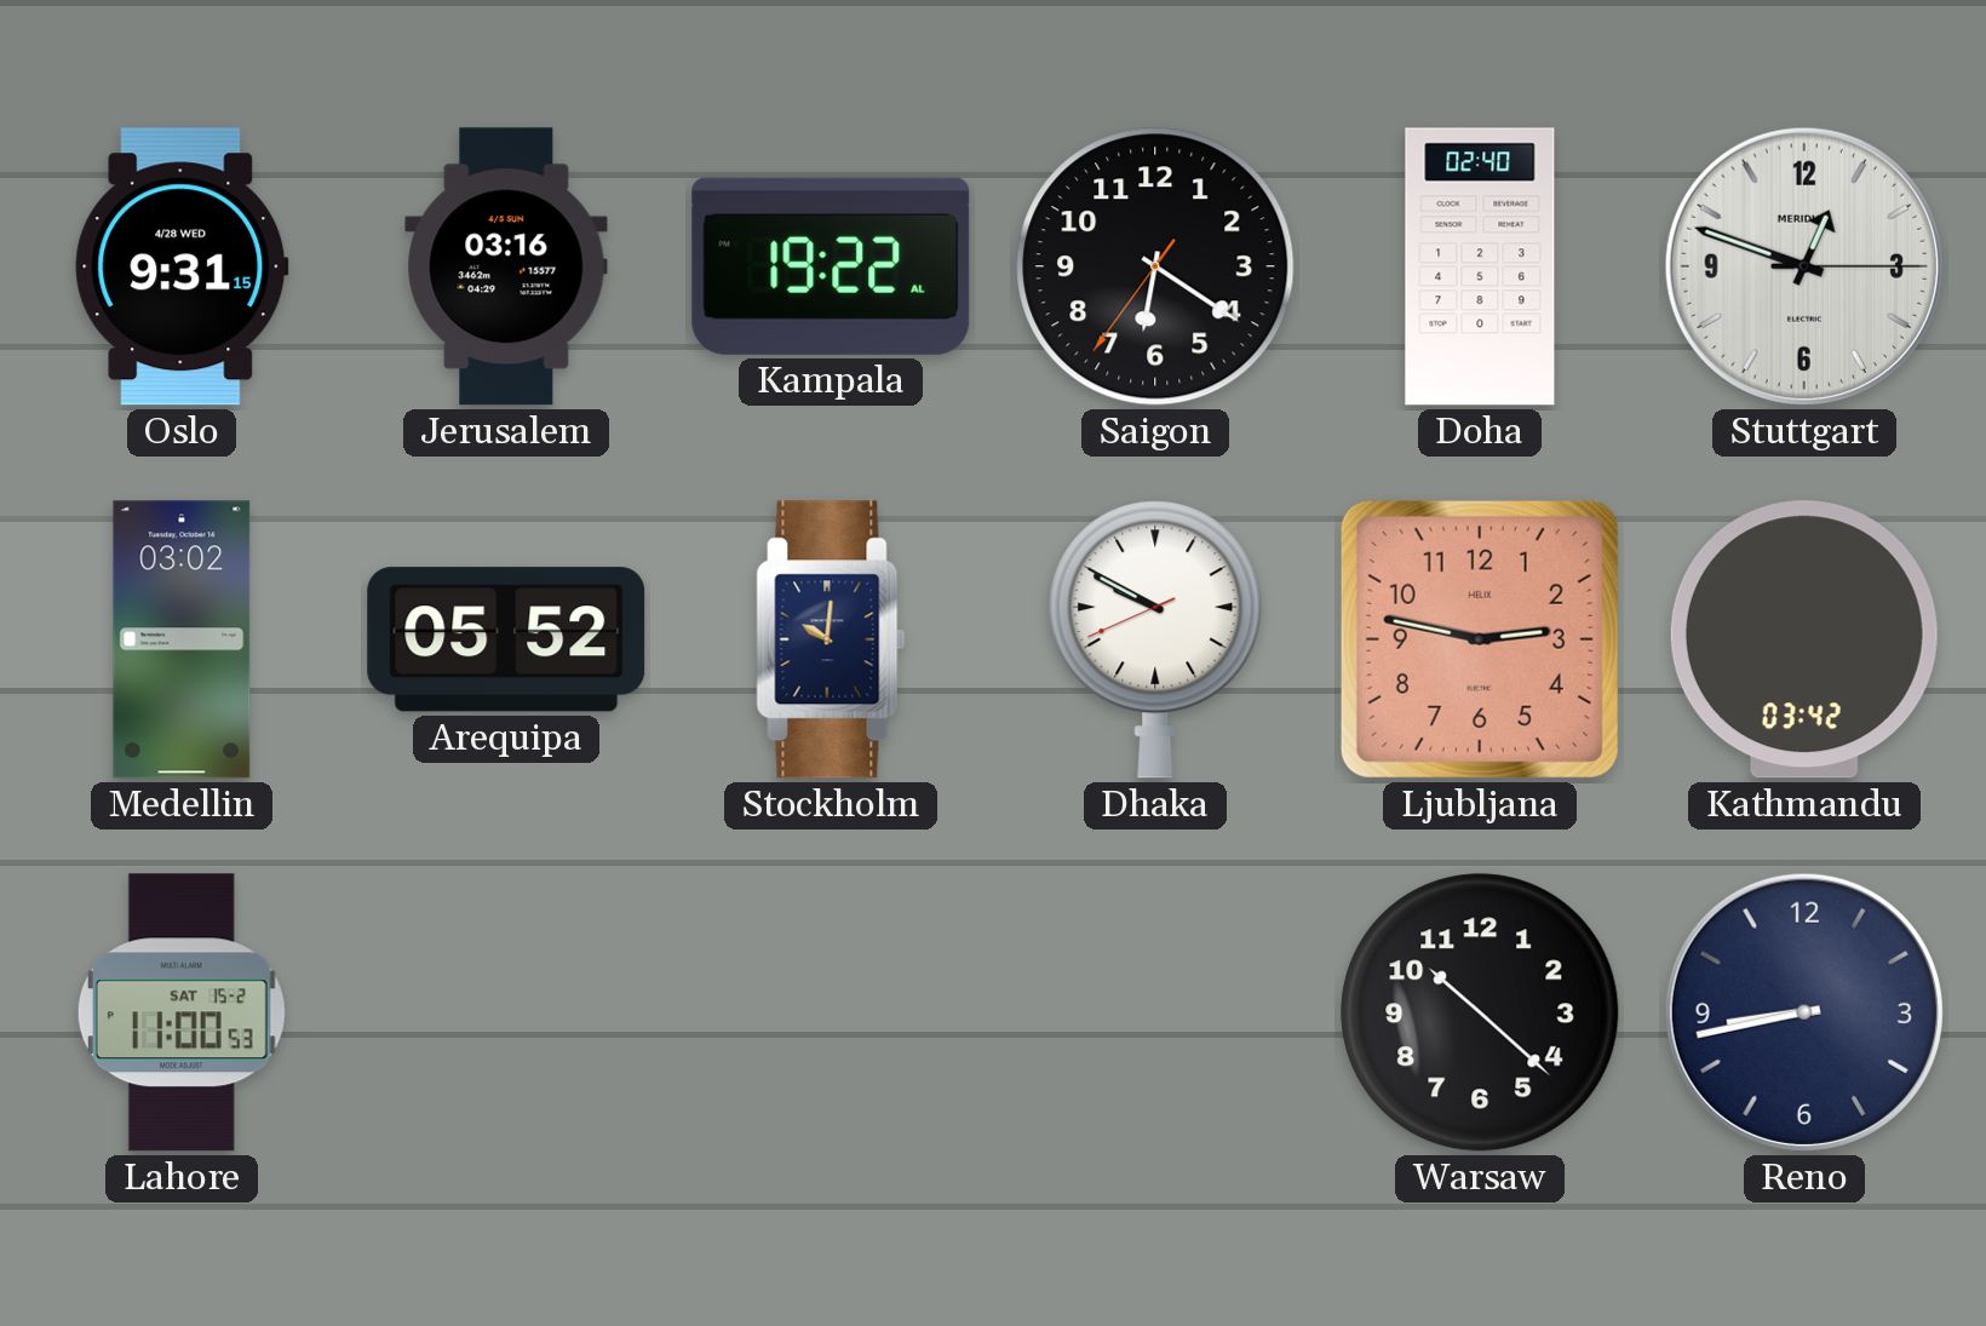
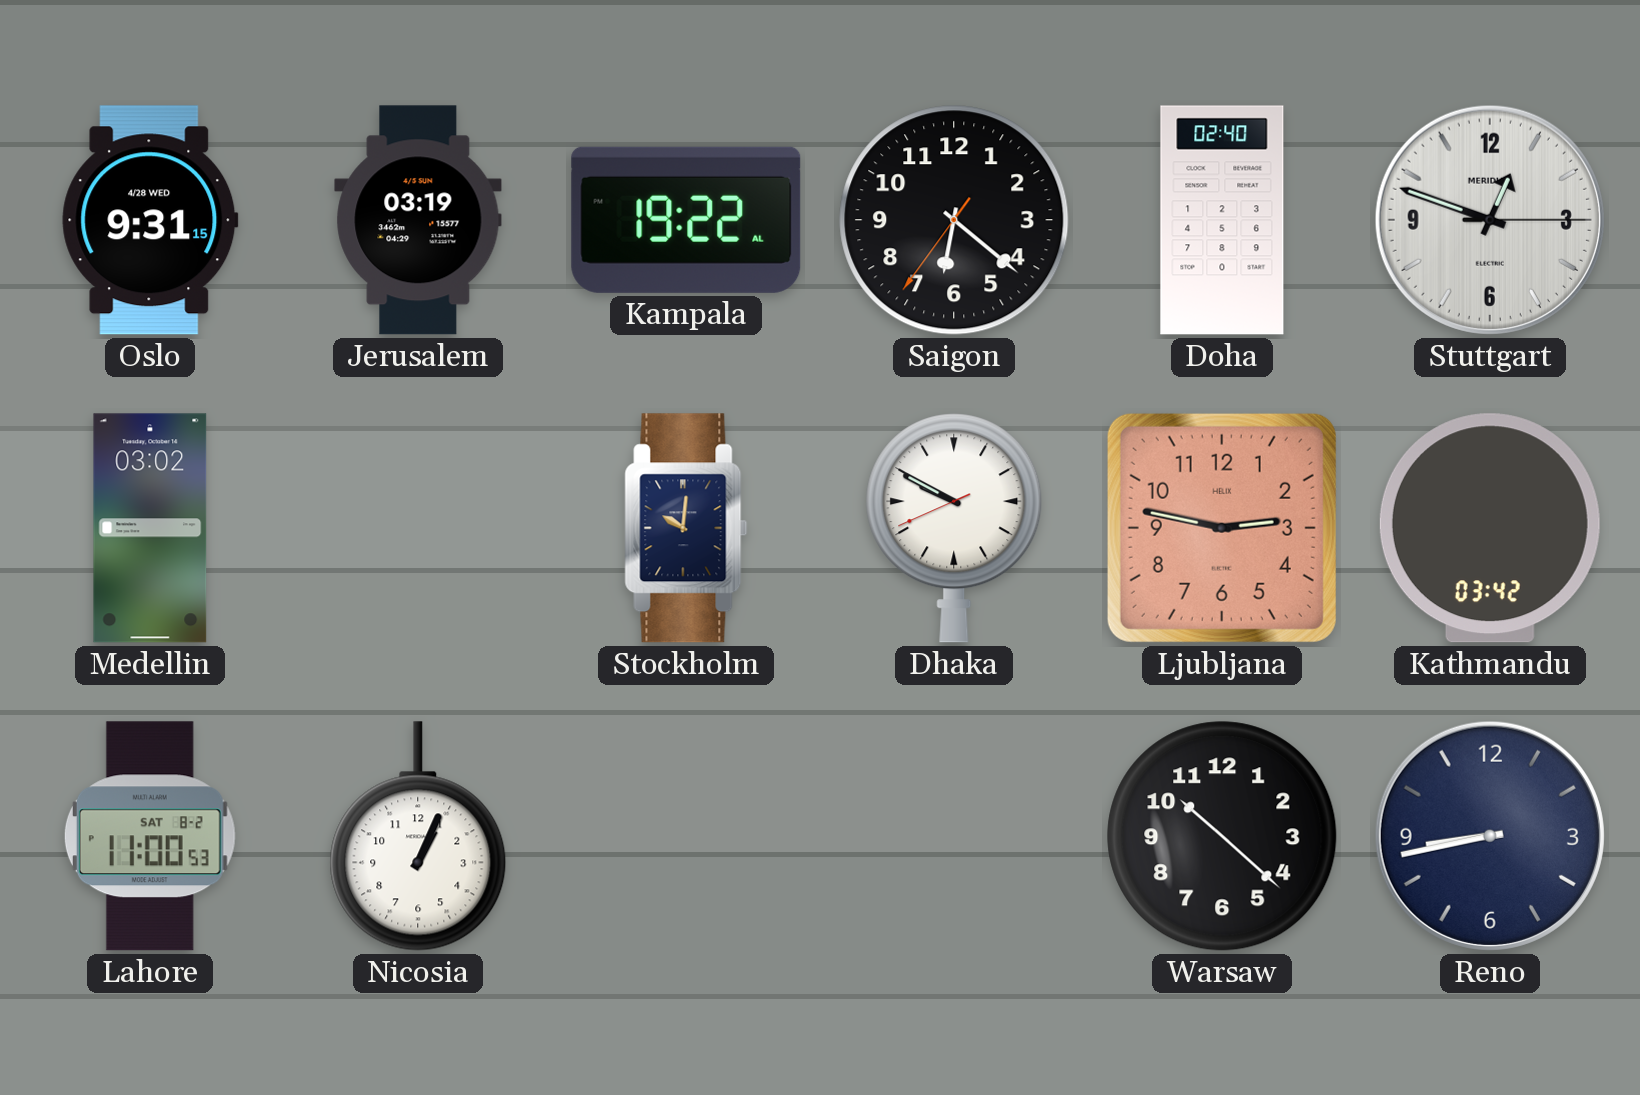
Jerusalem: 03:16 -> 03:19
Saigon: 6:20 -> 6:21
Arequipa: 05:52 -> none
Lahore date: SAT 15-2 -> SAT 8-2
Nicosia: none -> 1:04
